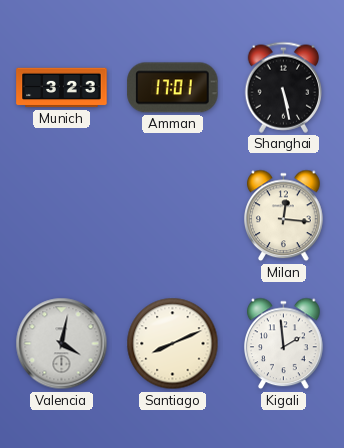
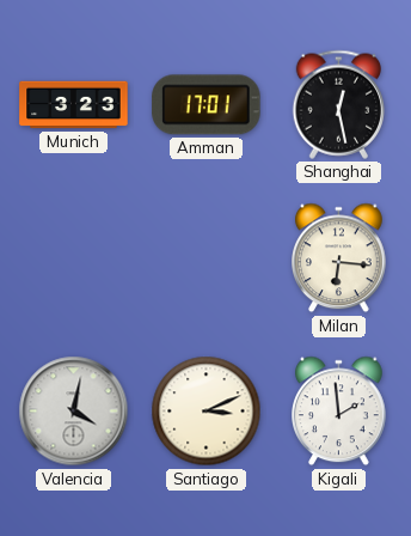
Shanghai: 5:28 -> 12:28
Milan: 12:16 -> 6:16
Santiago: 8:11 -> 3:11
